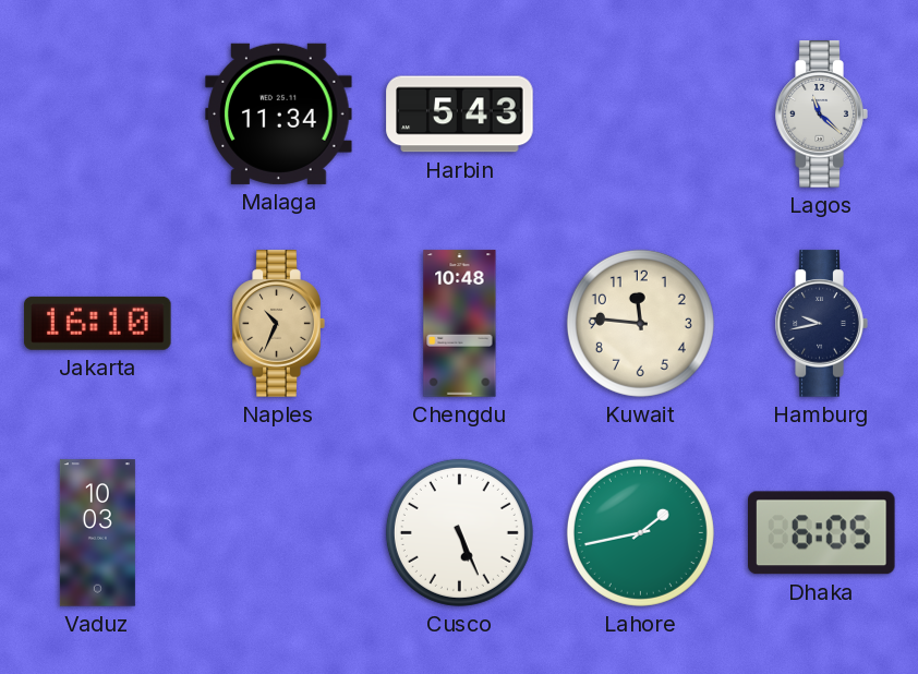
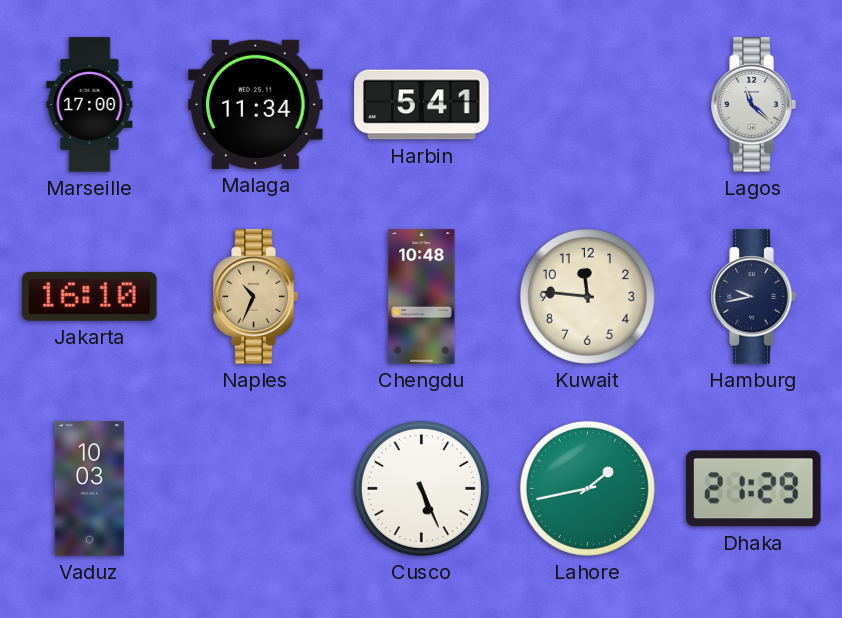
Marseille: none -> 17:00
Harbin: 5:43 -> 5:41
Dhaka: 6:05 -> 21:29
